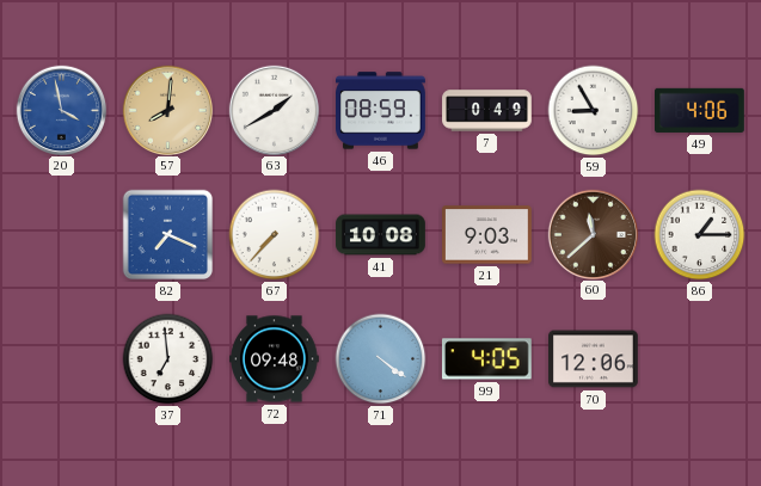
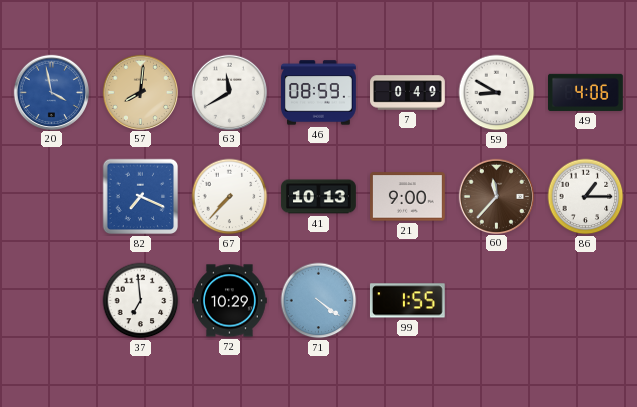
63: 1:40 -> 11:40
59: 8:55 -> 8:50
41: 10:08 -> 10:13
21: 9:03 -> 9:00
60: 11:38 -> 11:37
72: 09:48 -> 10:29
99: 4:05 -> 1:55
70: 12:06 -> none
